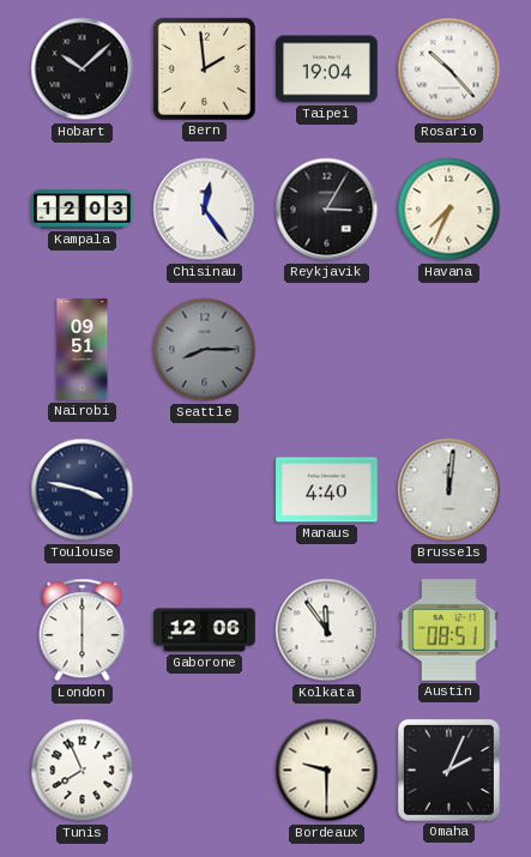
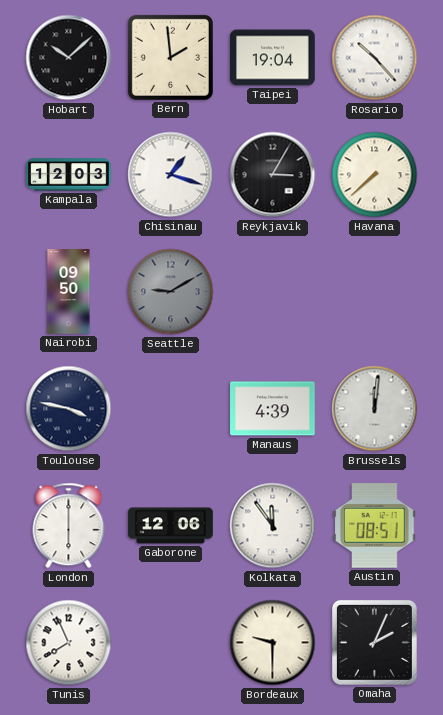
Chisinau: 12:24 -> 1:18
Havana: 7:34 -> 7:38
Nairobi: 09:51 -> 09:50
Seattle: 8:15 -> 9:10
Manaus: 4:40 -> 4:39
